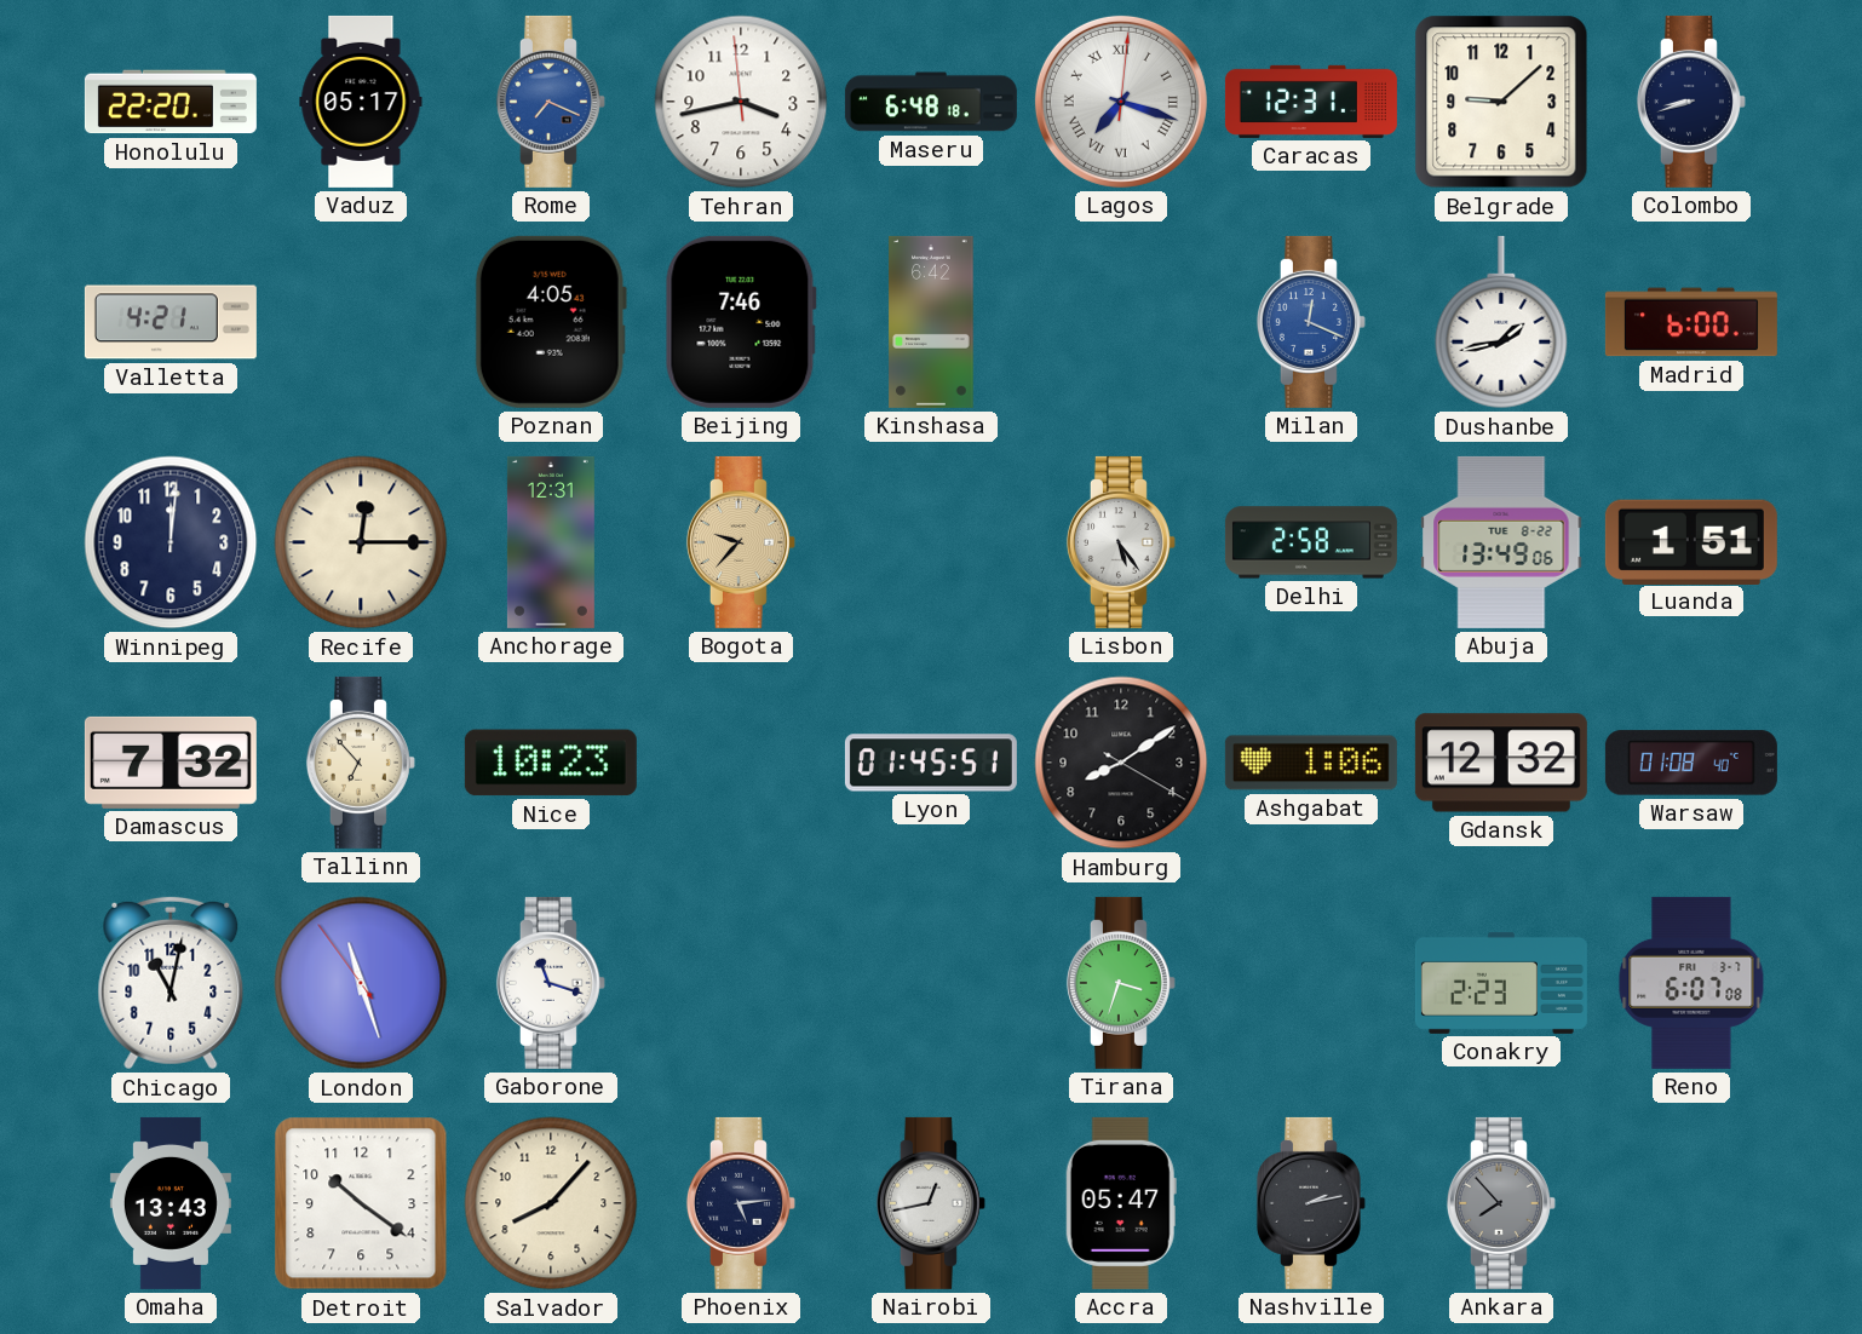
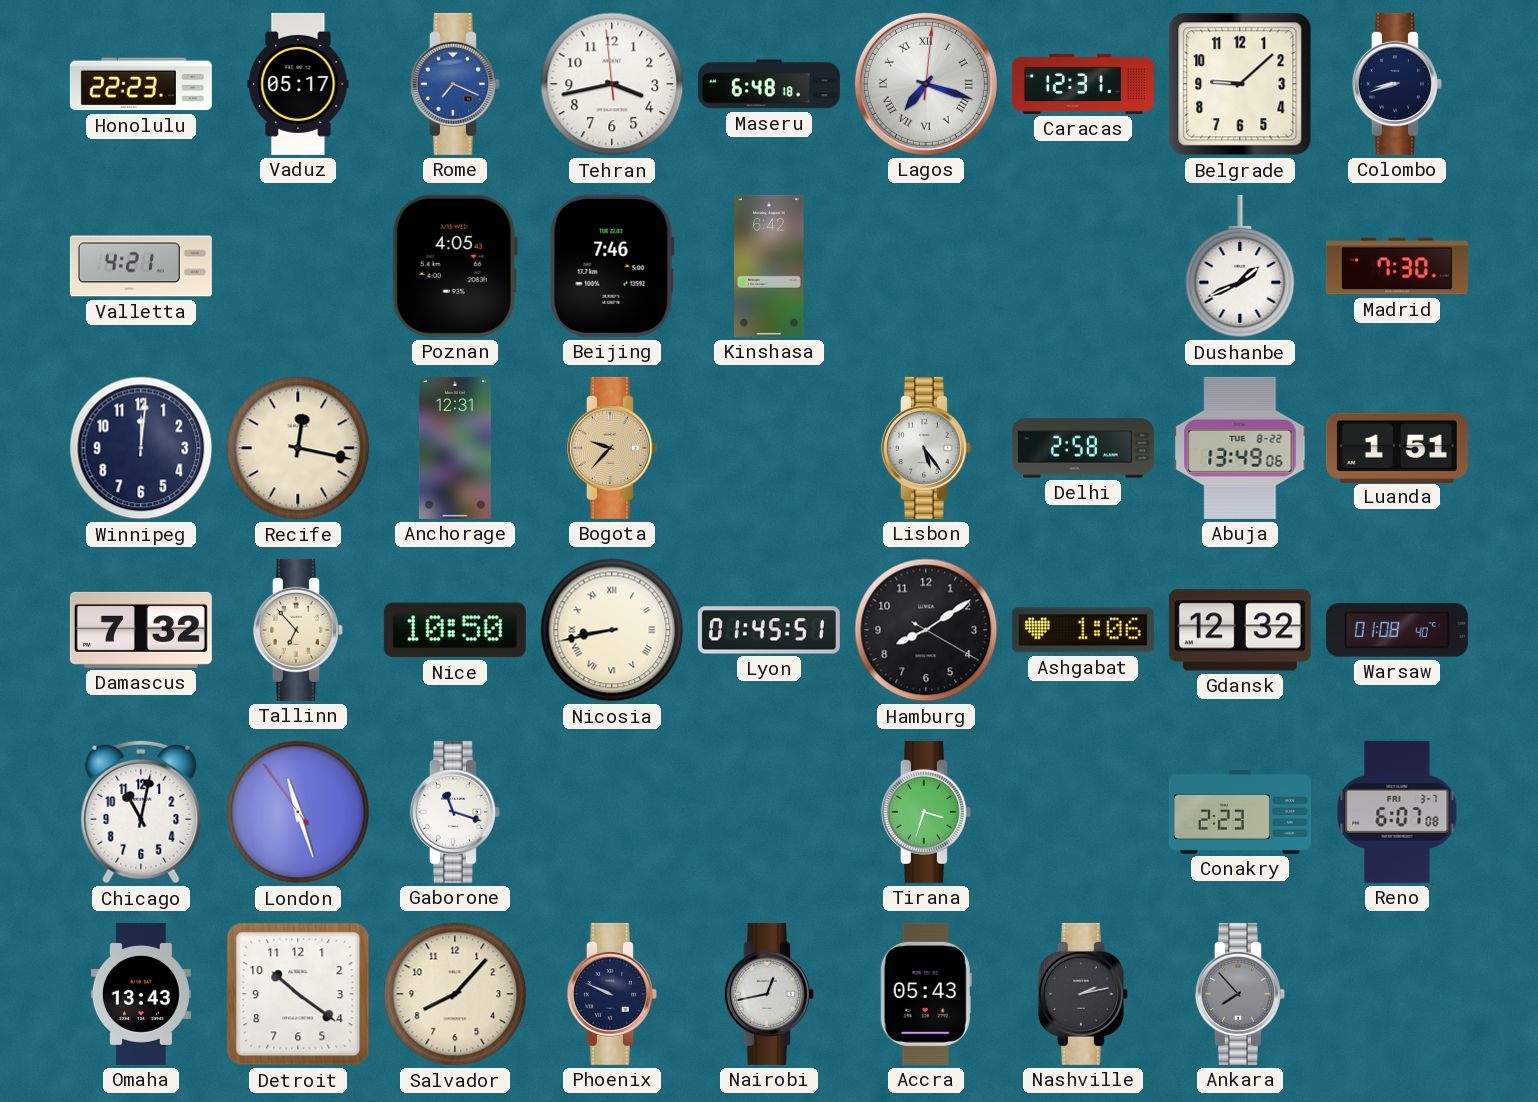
Honolulu: 22:20 -> 22:23
Milan: 12:19 -> none
Dushanbe: 1:43 -> 1:41
Madrid: 6:00 -> 7:30
Recife: 12:15 -> 12:17
Nice: 10:23 -> 10:50
Nicosia: none -> 8:43
Phoenix: 5:14 -> 9:49
Accra: 05:47 -> 05:43
